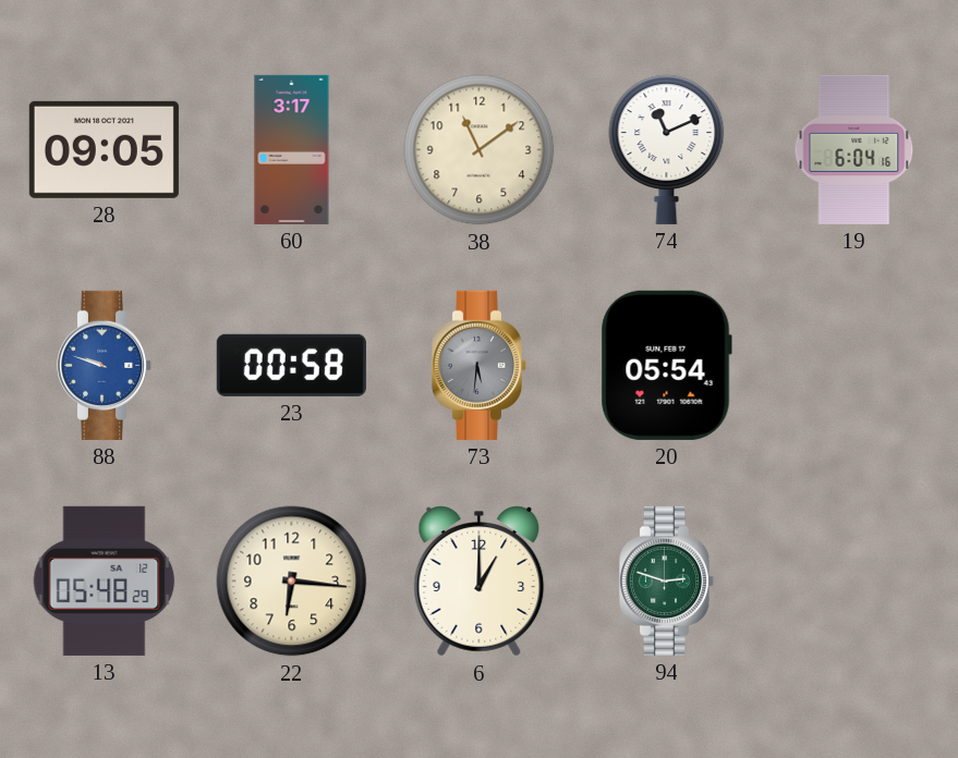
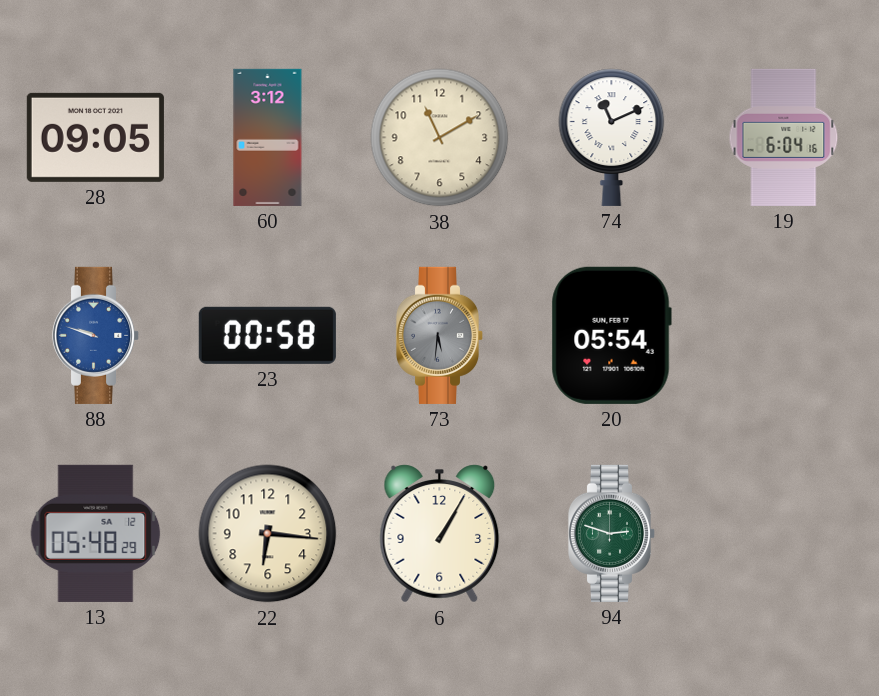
60: 3:17 -> 3:12
38: 11:09 -> 11:10
6: 1:00 -> 1:05
